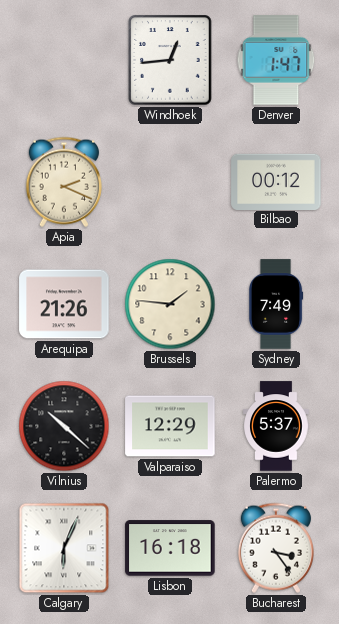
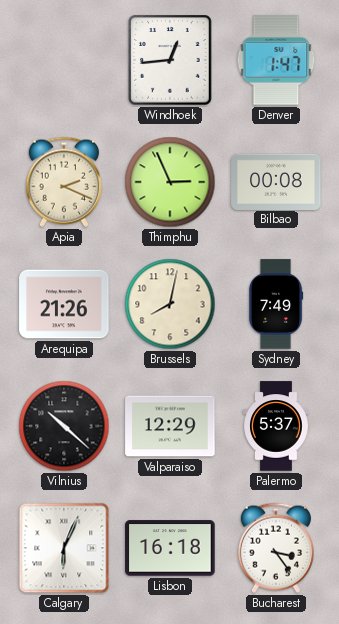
Thimphu: none -> 2:56
Bilbao: 00:12 -> 00:08
Brussels: 1:46 -> 8:02
